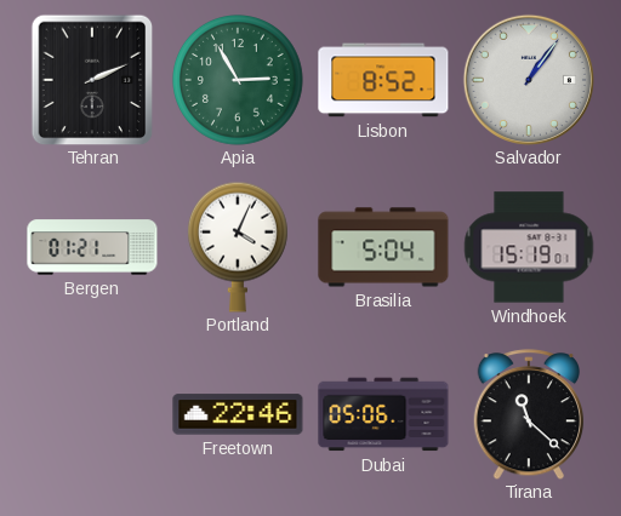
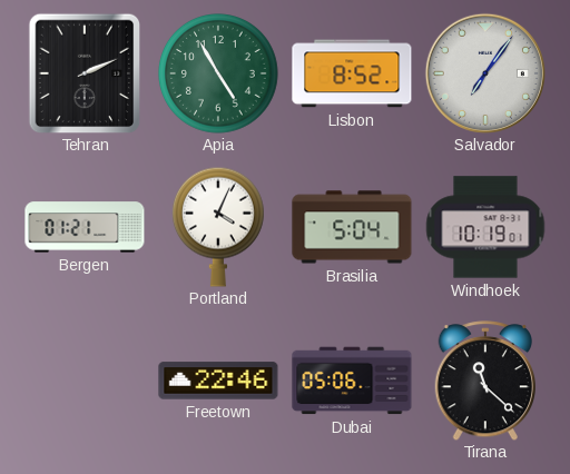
Apia: 2:55 -> 4:55
Salvador: 1:06 -> 7:06
Windhoek: 15:19 -> 10:19
